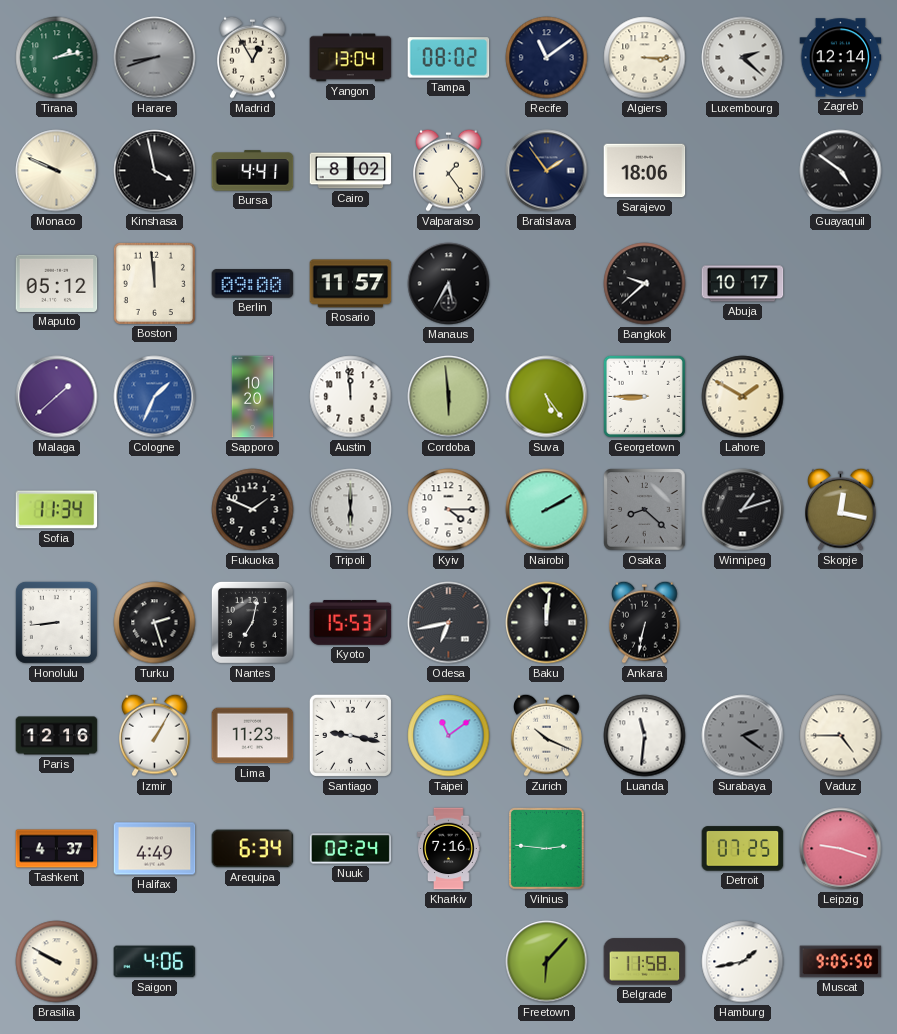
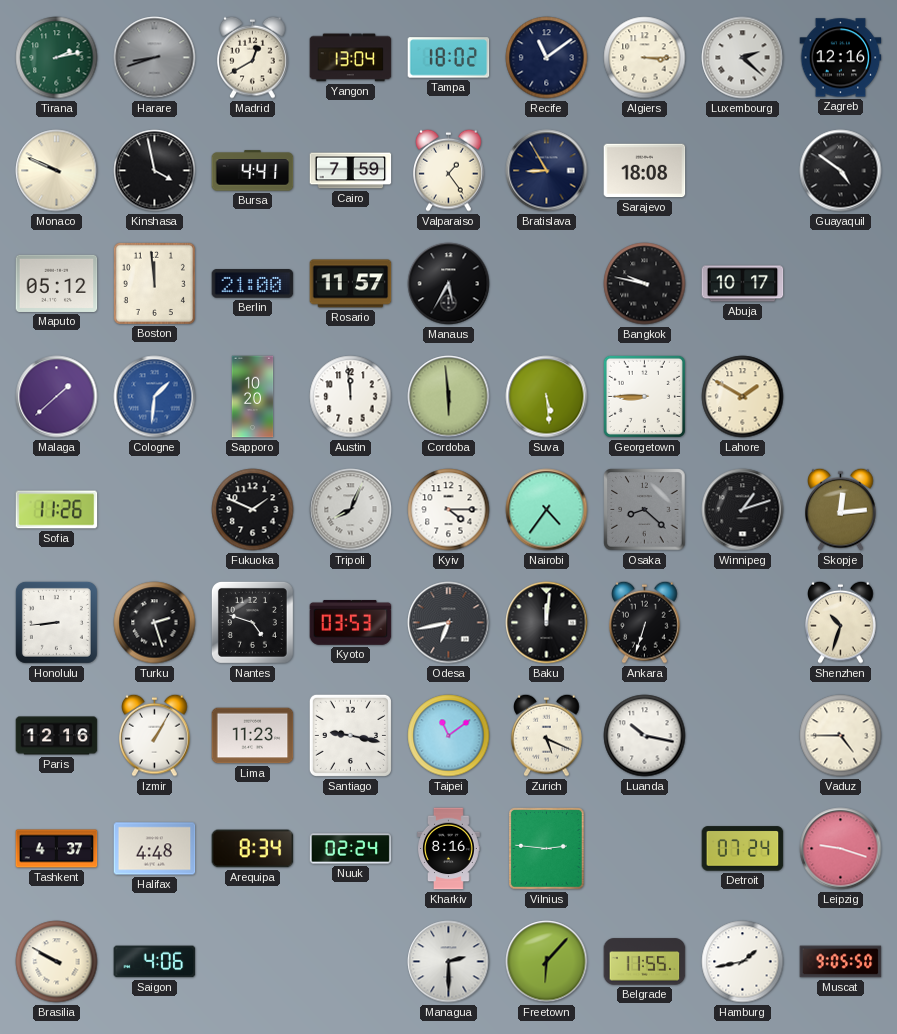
Madrid: 12:55 -> 12:40
Tampa: 08:02 -> 18:02
Zagreb: 12:14 -> 12:16
Cairo: 8:02 -> 7:59
Bratislava: 1:54 -> 8:55
Sarajevo: 18:06 -> 18:08
Berlin: 09:00 -> 21:00
Bangkok: 9:38 -> 9:47
Cologne: 1:34 -> 1:31
Suva: 5:24 -> 5:29
Sofia: 11:34 -> 11:26
Tripoli: 6:00 -> 8:04
Nairobi: 2:10 -> 4:36
Skopje: 12:17 -> 12:14
Nantes: 7:02 -> 4:48
Kyoto: 15:53 -> 03:53
Ankara: 6:32 -> 6:33
Shenzhen: none -> 10:33
Zurich: 10:19 -> 5:19
Luanda: 11:31 -> 10:17
Surabaya: 2:21 -> none
Halifax: 4:49 -> 4:48
Arequipa: 6:34 -> 8:34
Kharkiv: 7:16 -> 8:16
Detroit: 07:25 -> 07:24
Managua: none -> 2:30
Belgrade: 11:58 -> 11:55
